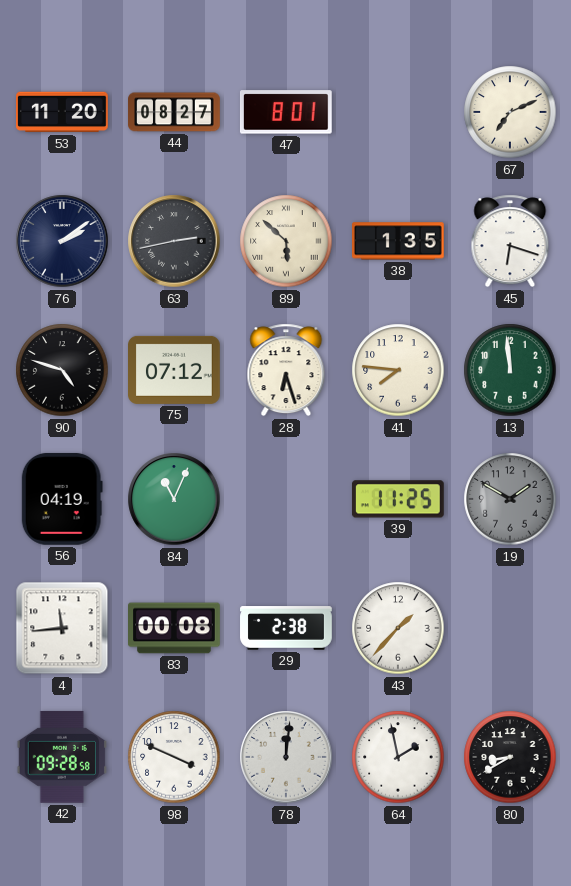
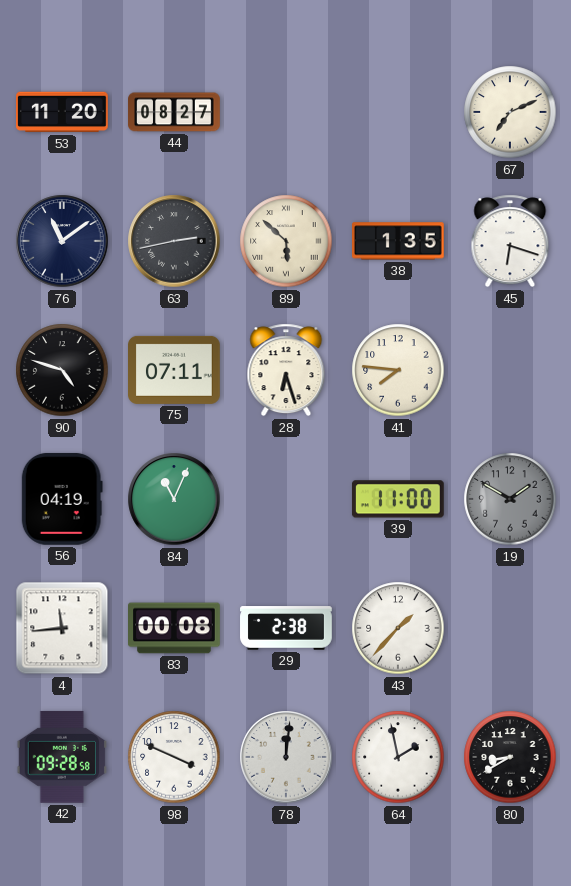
47: 8:01 -> none
76: 2:09 -> 11:09
75: 07:12 -> 07:11
13: 11:59 -> none
39: 11:25 -> 11:00
